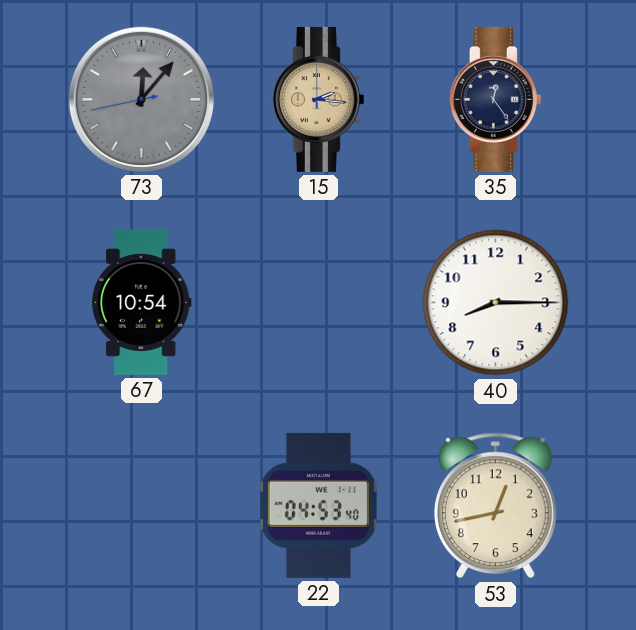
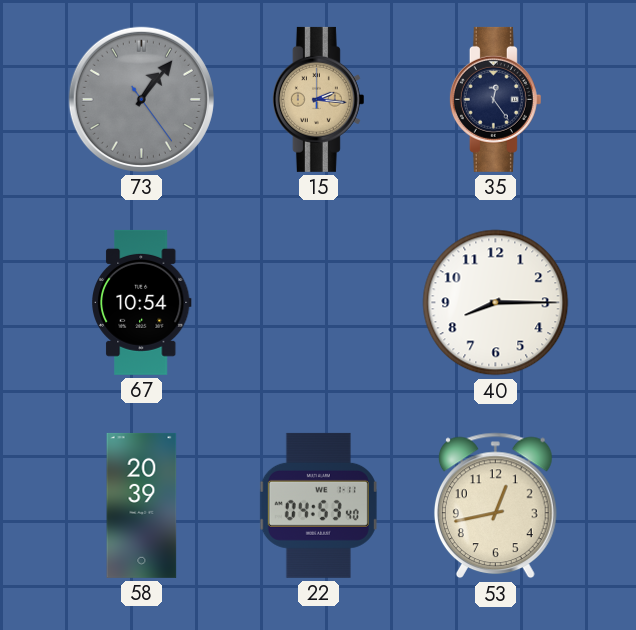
73: 12:06 -> 1:06
58: none -> 20:39
